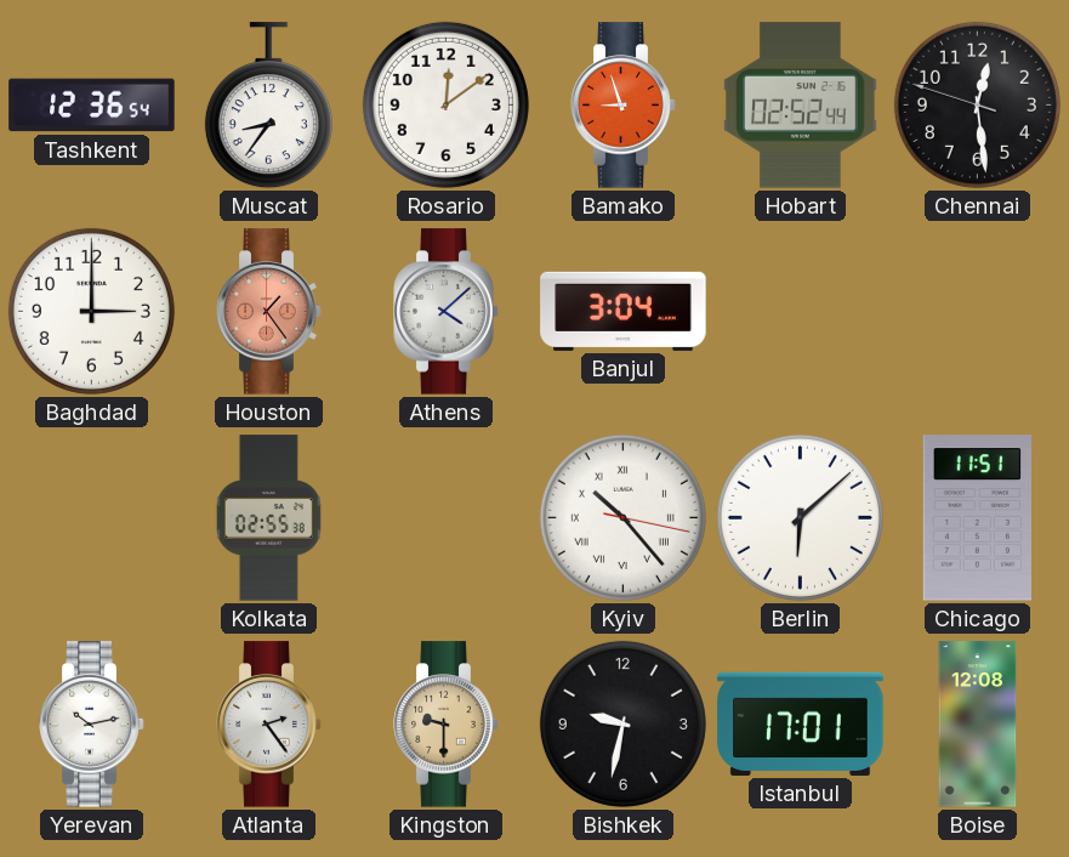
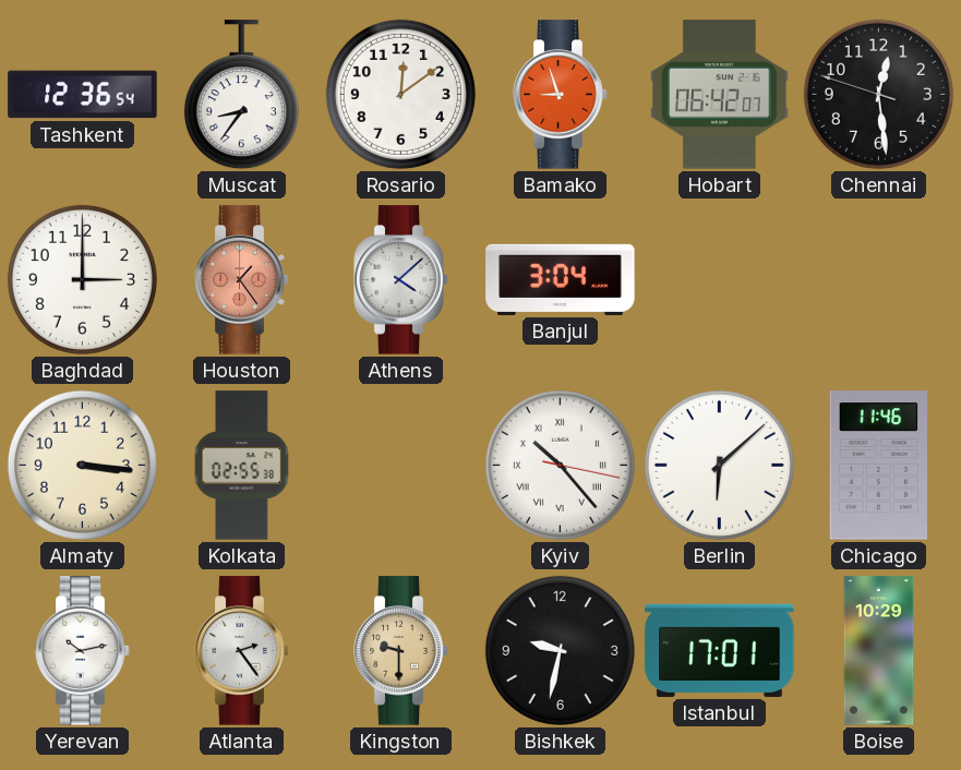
Hobart: 02:52 -> 06:42
Almaty: none -> 3:16
Chicago: 11:51 -> 11:46
Boise: 12:08 -> 10:29
